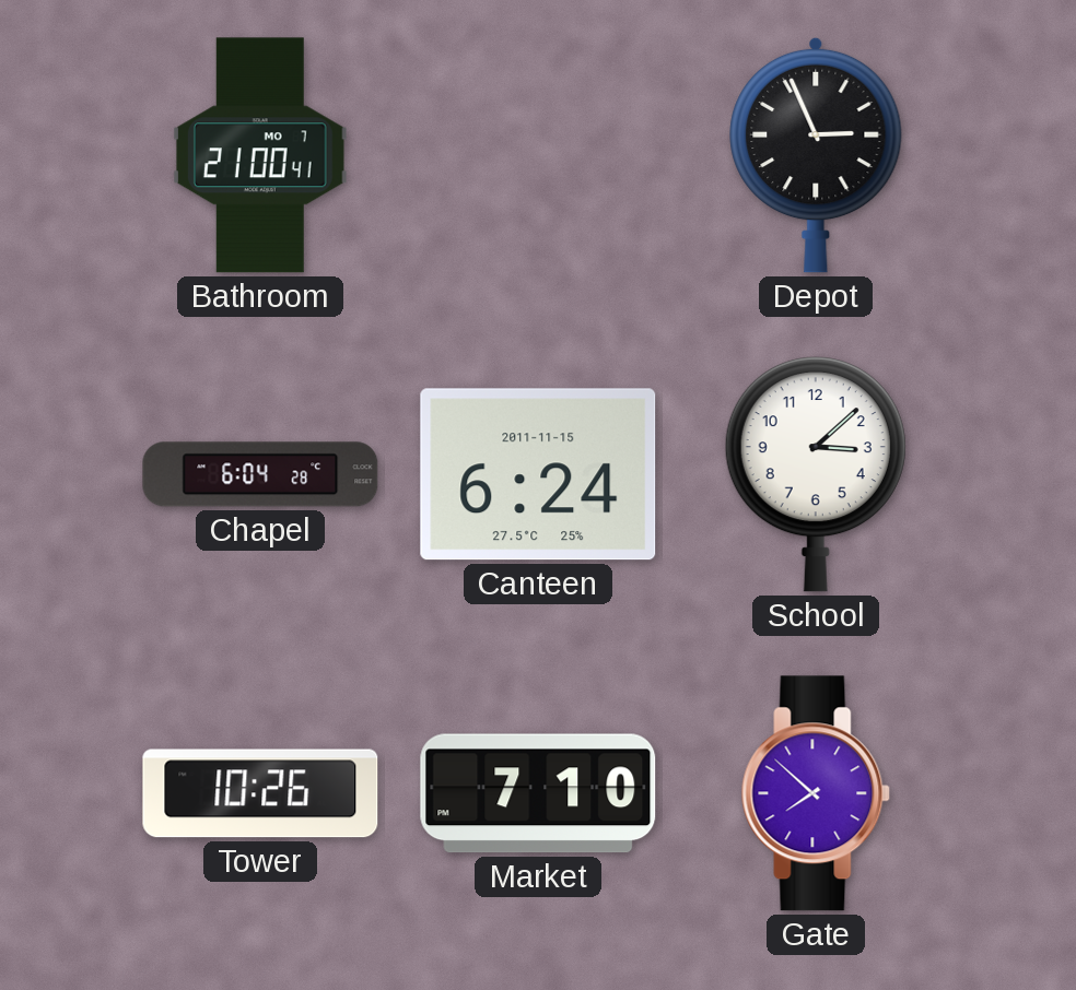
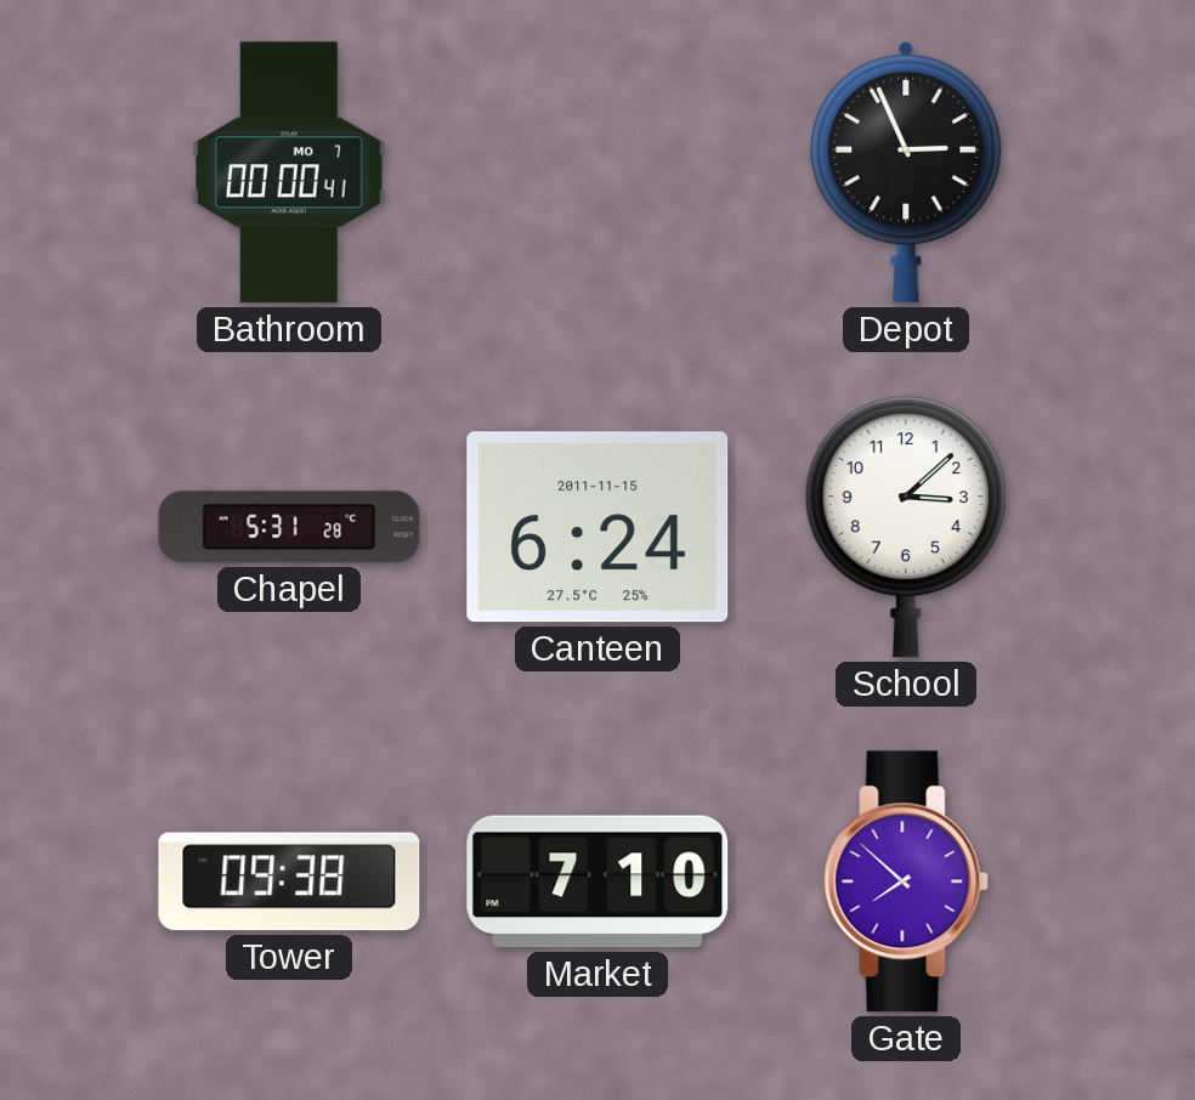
Bathroom: 21:00 -> 00:00
Chapel: 6:04 -> 5:31
Tower: 10:26 -> 09:38
